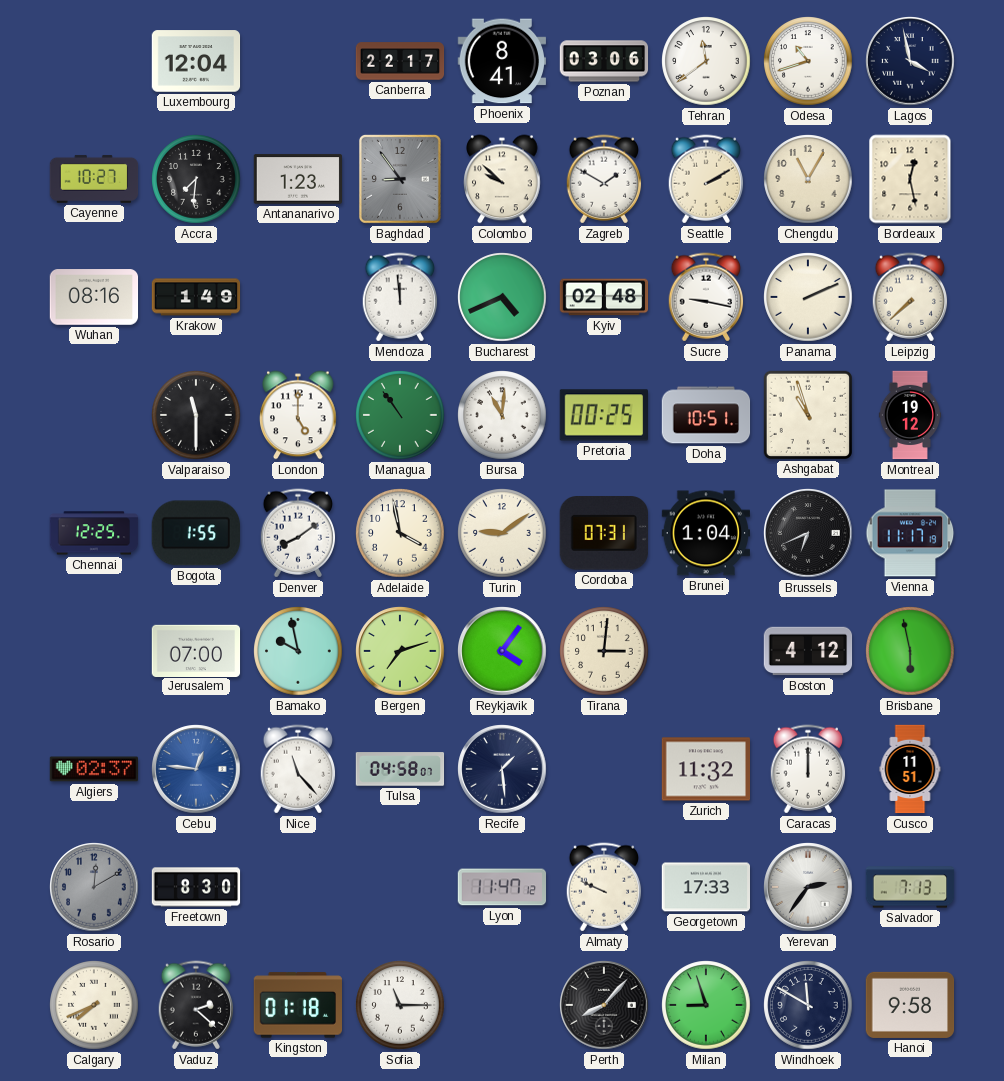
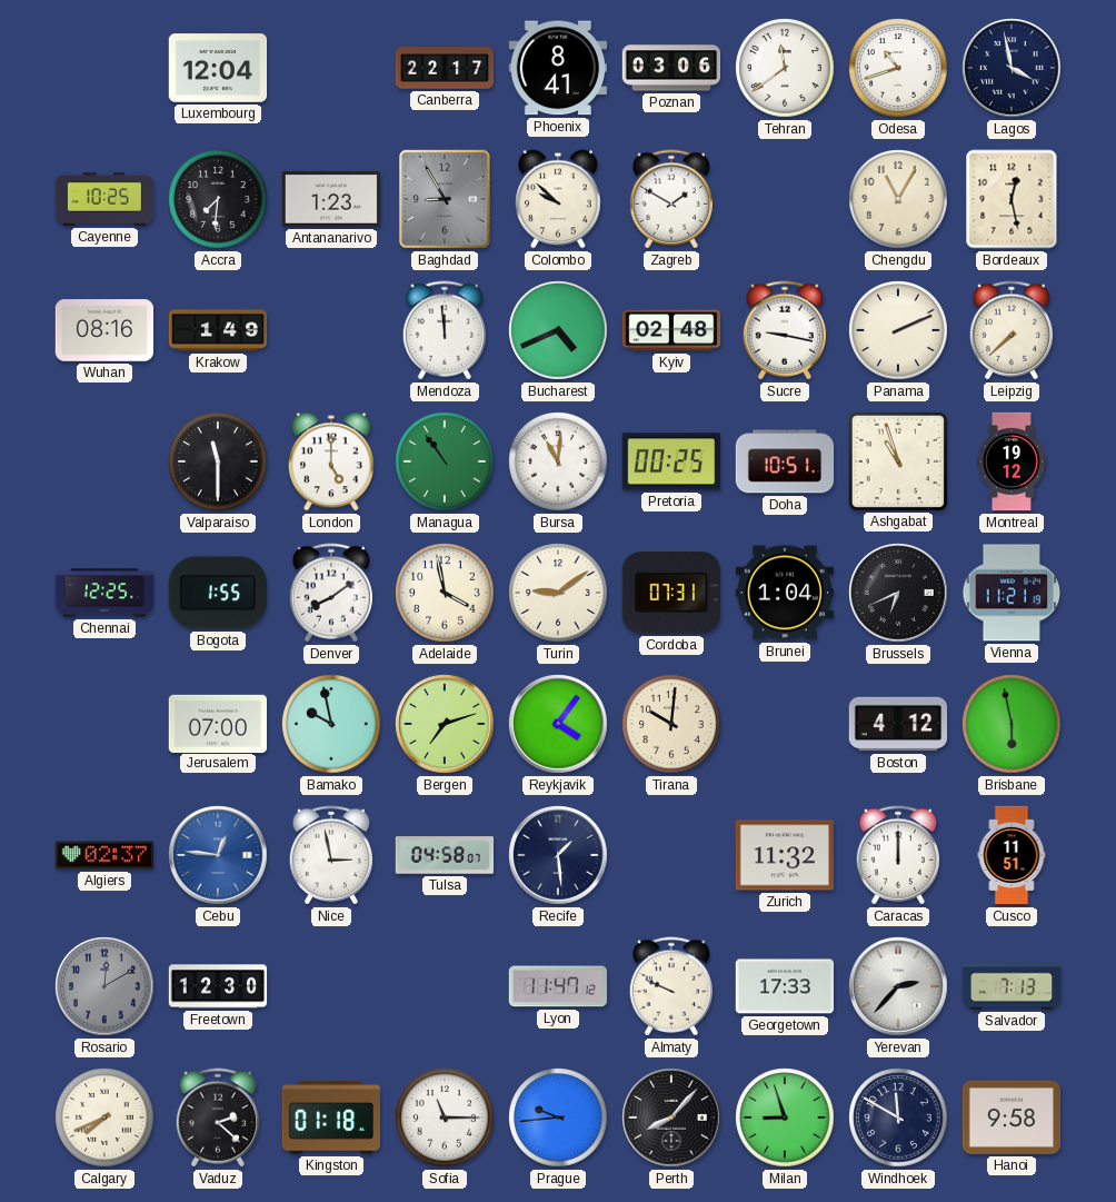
Cayenne: 10:27 -> 10:25
Baghdad: 8:54 -> 8:55
Seattle: 2:10 -> none
Vienna: 11:17 -> 11:21
Tirana: 3:01 -> 10:01
Nice: 11:23 -> 2:58
Freetown: 8:30 -> 12:30
Yerevan: 2:36 -> 2:37
Prague: none -> 9:44
